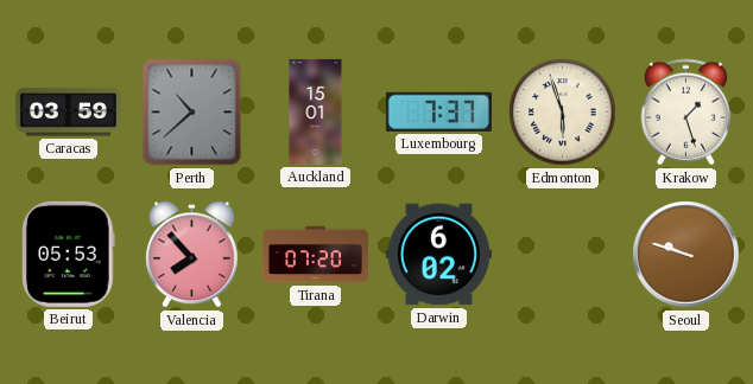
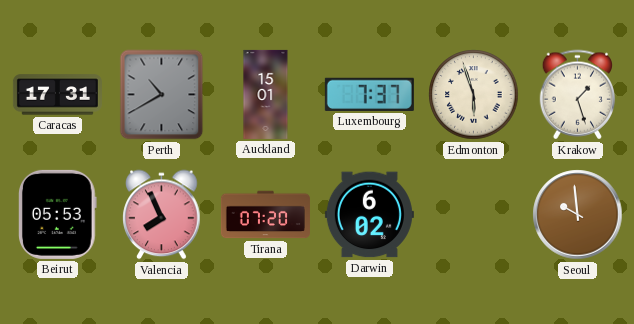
Caracas: 03:59 -> 17:31
Perth: 10:38 -> 10:40
Valencia: 7:53 -> 7:56
Seoul: 9:48 -> 9:59
